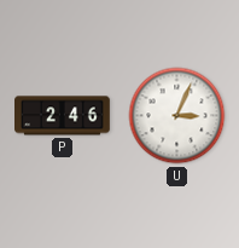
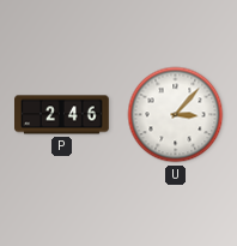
U: 3:04 -> 3:07
